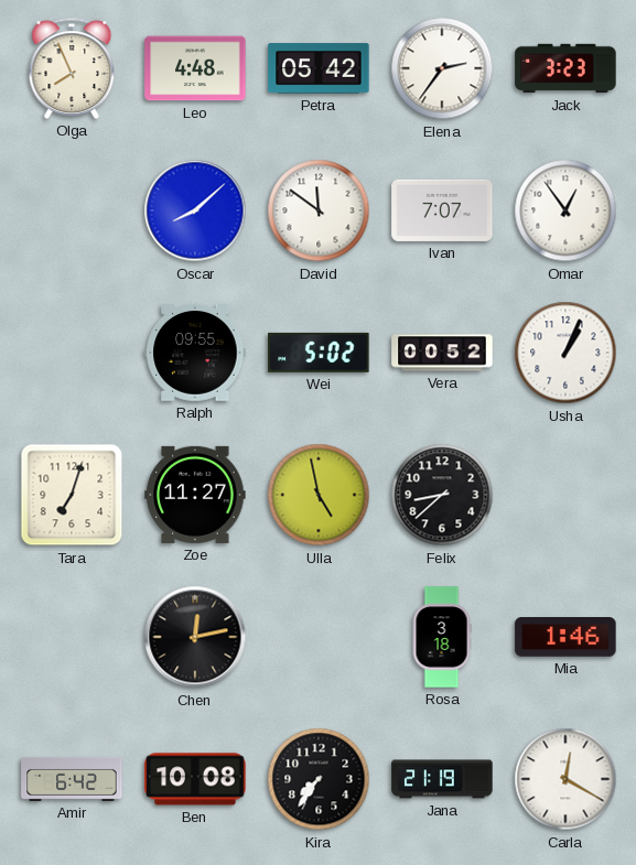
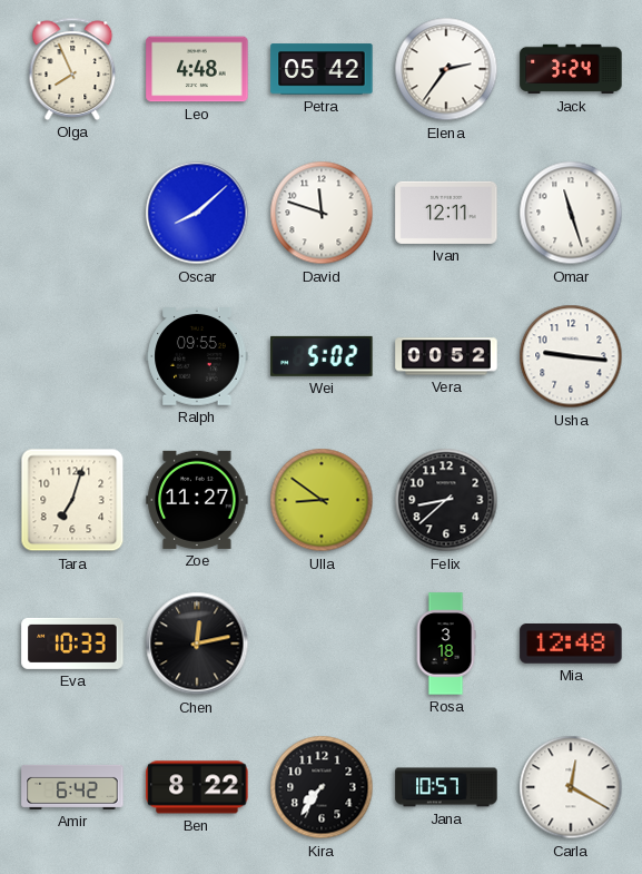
Jack: 3:23 -> 3:24
David: 11:51 -> 11:48
Ivan: 7:07 -> 12:11
Omar: 12:54 -> 11:27
Usha: 1:04 -> 9:16
Ulla: 4:58 -> 8:51
Eva: none -> 10:33
Mia: 1:46 -> 12:48
Ben: 10:08 -> 8:22
Jana: 21:19 -> 10:57
